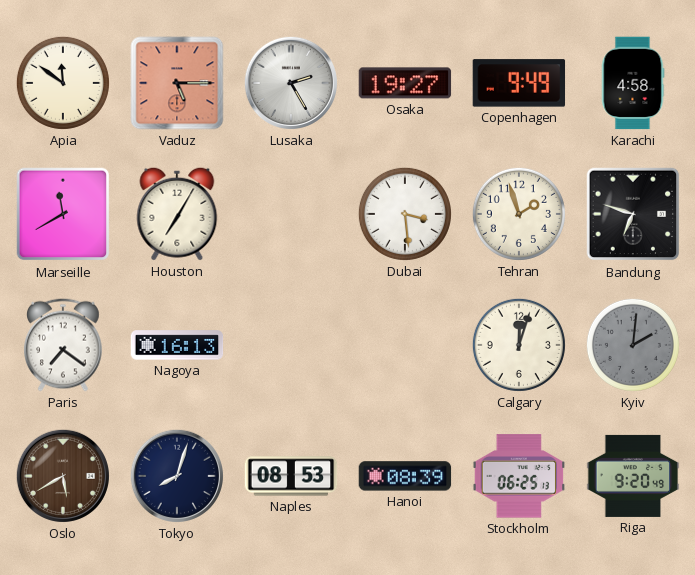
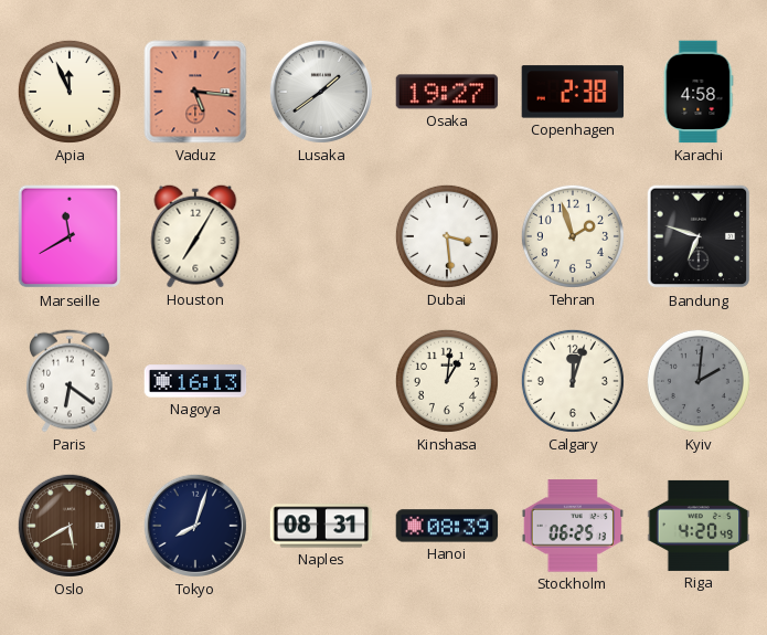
Apia: 11:51 -> 11:56
Vaduz: 5:15 -> 5:16
Lusaka: 2:25 -> 1:39
Copenhagen: 9:49 -> 2:38
Paris: 7:21 -> 6:21
Kinshasa: none -> 1:01
Naples: 08:53 -> 08:31
Riga: 9:20 -> 4:20
